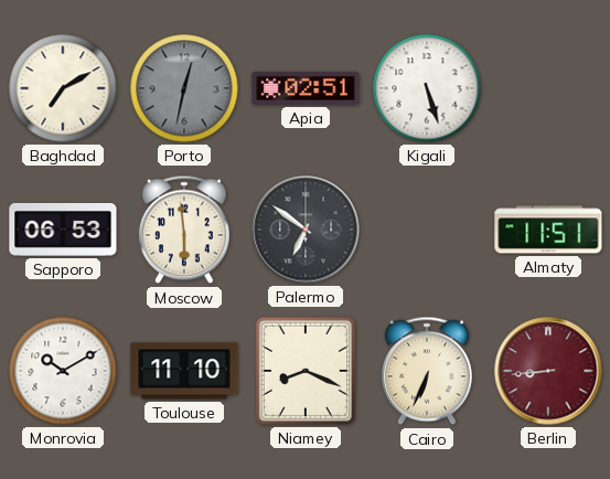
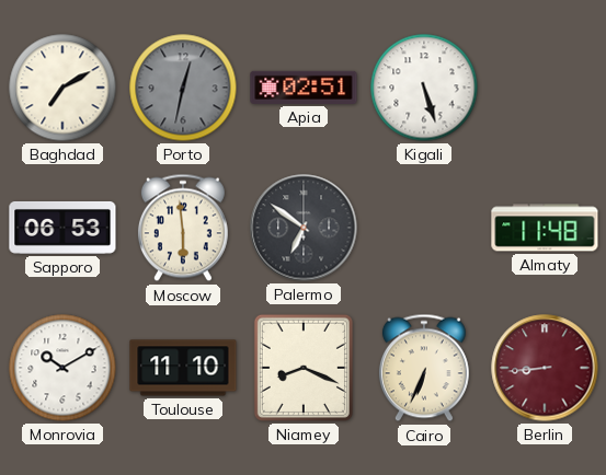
Almaty: 11:51 -> 11:48
